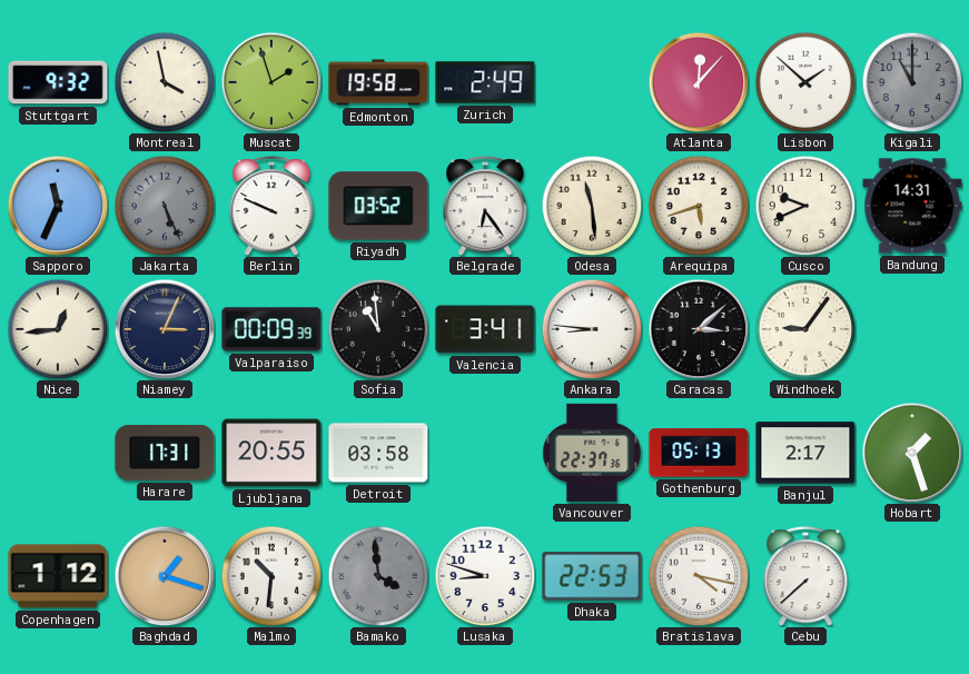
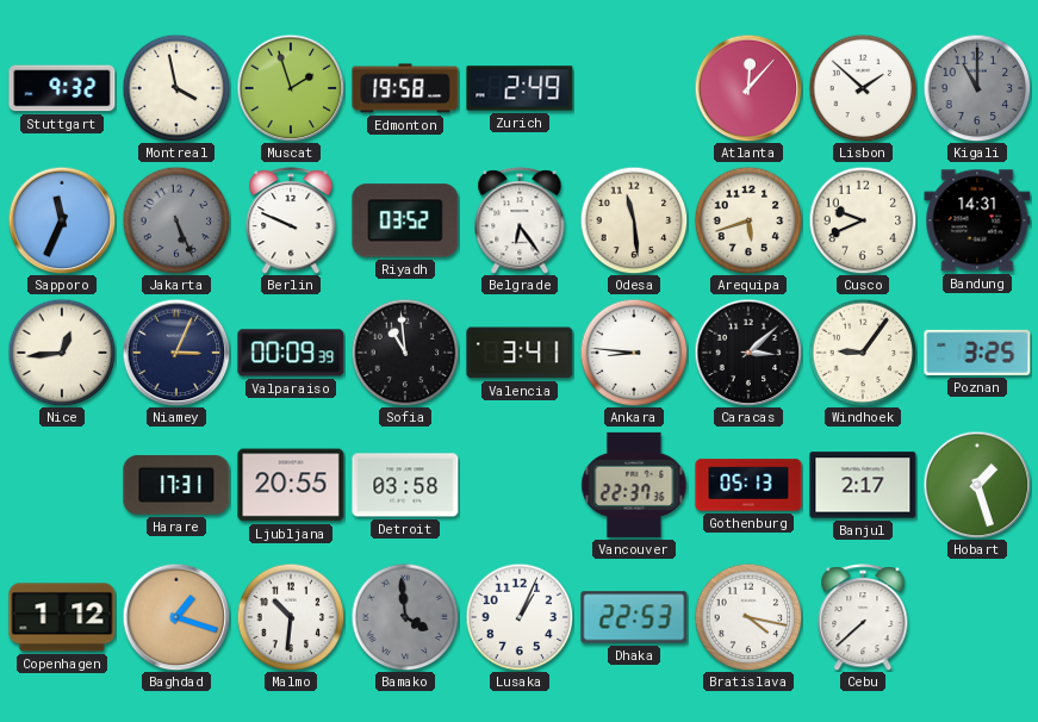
Poznan: none -> 3:25
Lusaka: 8:48 -> 1:04
